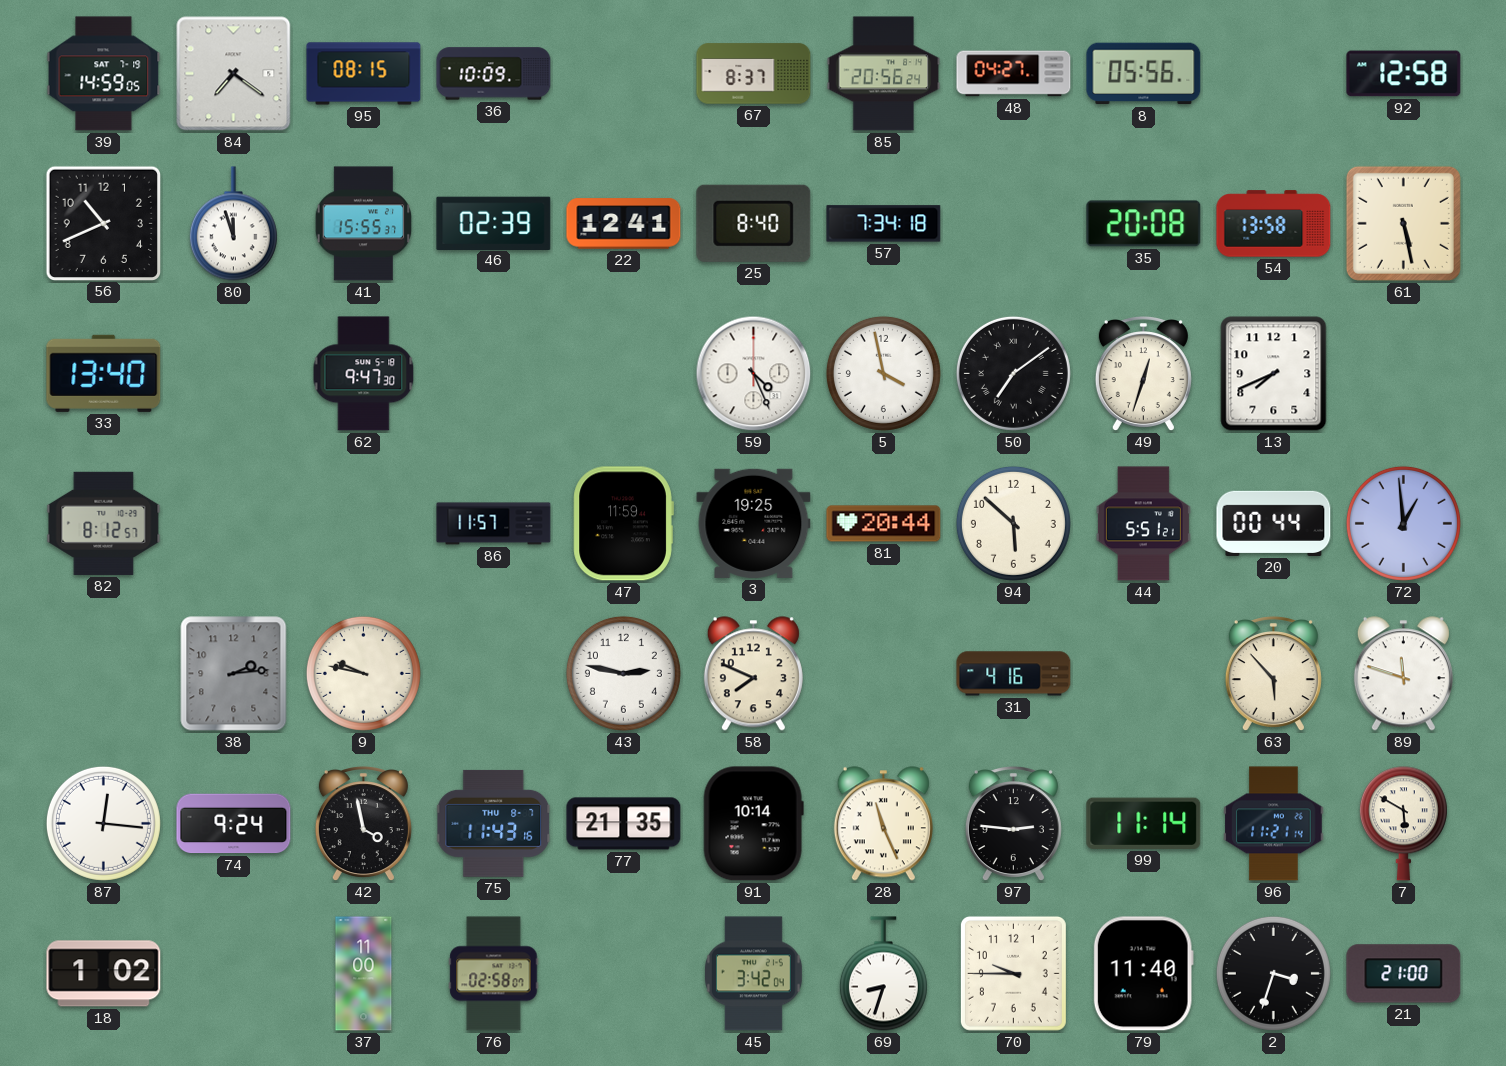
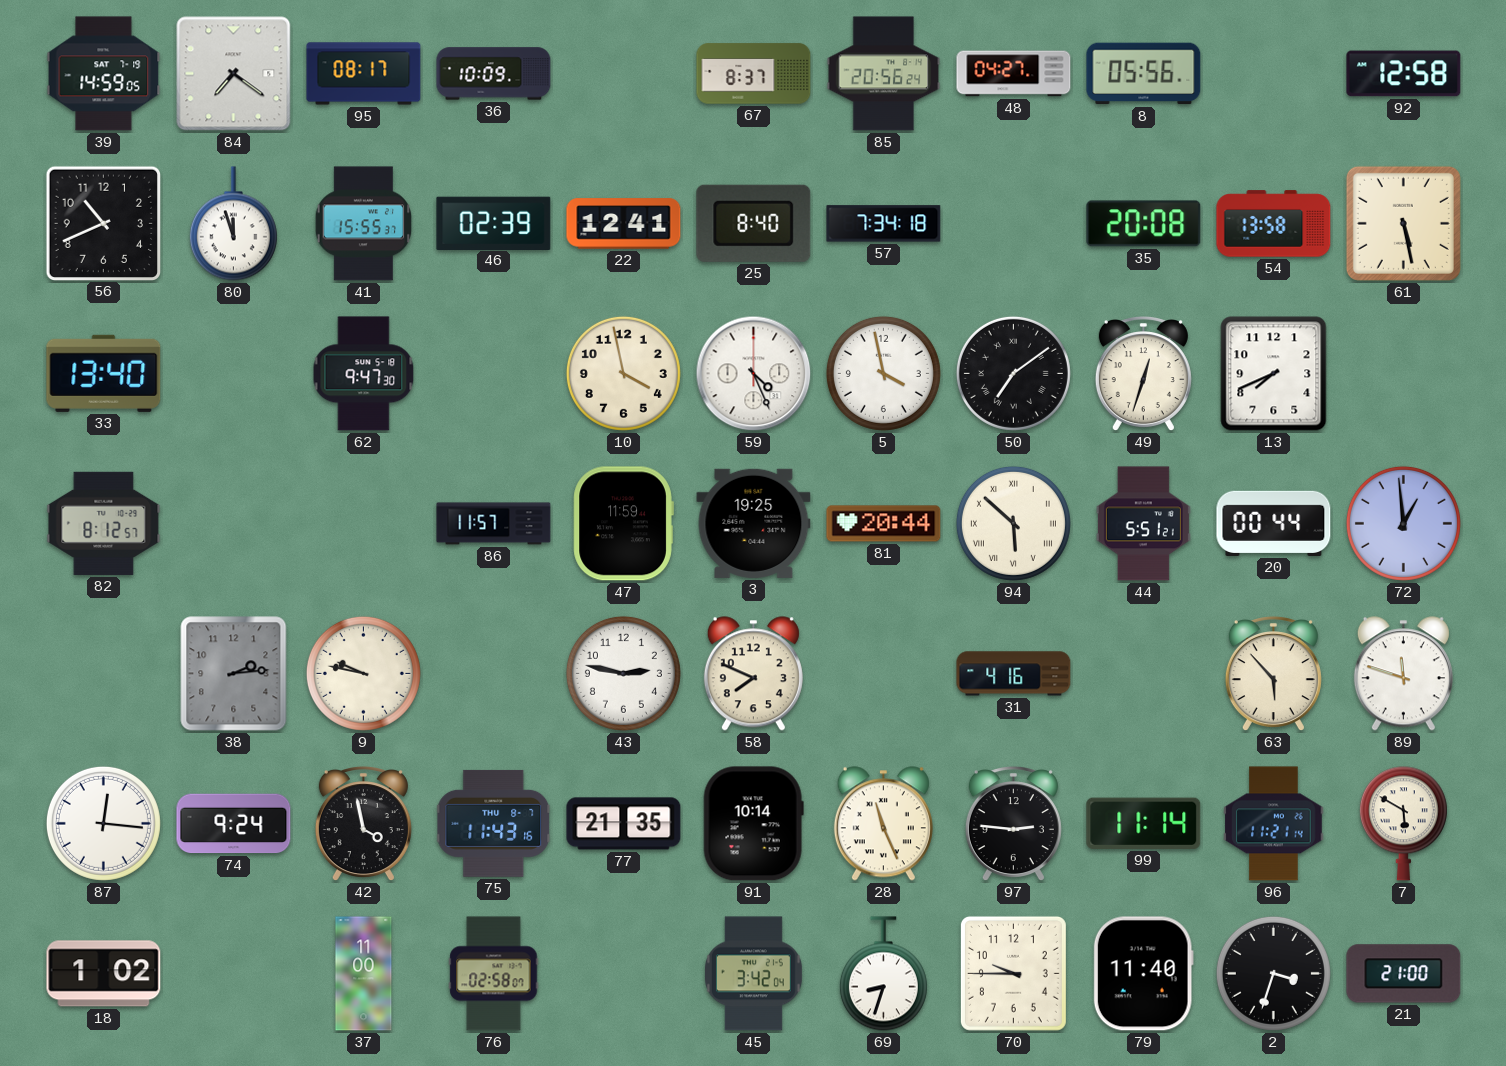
95: 08:15 -> 08:17
10: none -> 3:58
94 numerals: Arabic -> Roman
